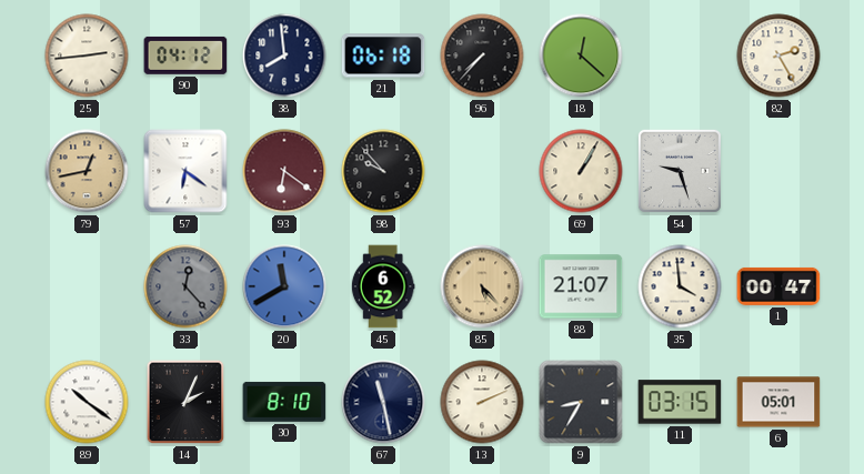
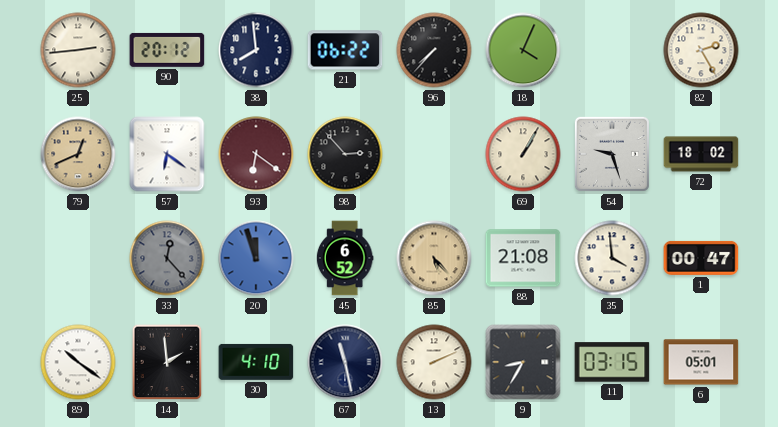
90: 04:12 -> 20:12
21: 06:18 -> 06:22
18: 12:22 -> 4:04
79: 12:43 -> 12:41
98: 9:53 -> 2:53
72: none -> 18:02
20: 11:40 -> 11:57
88: 21:07 -> 21:08
14: 2:04 -> 1:59
30: 8:10 -> 4:10
